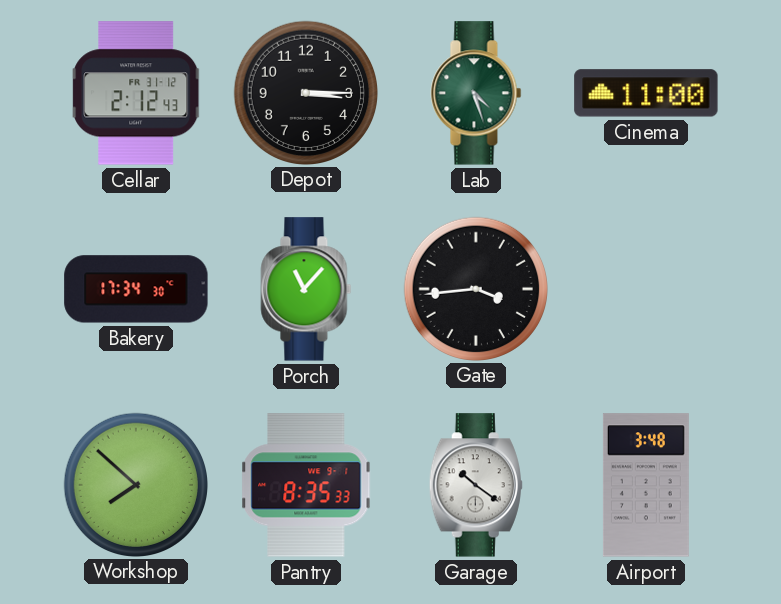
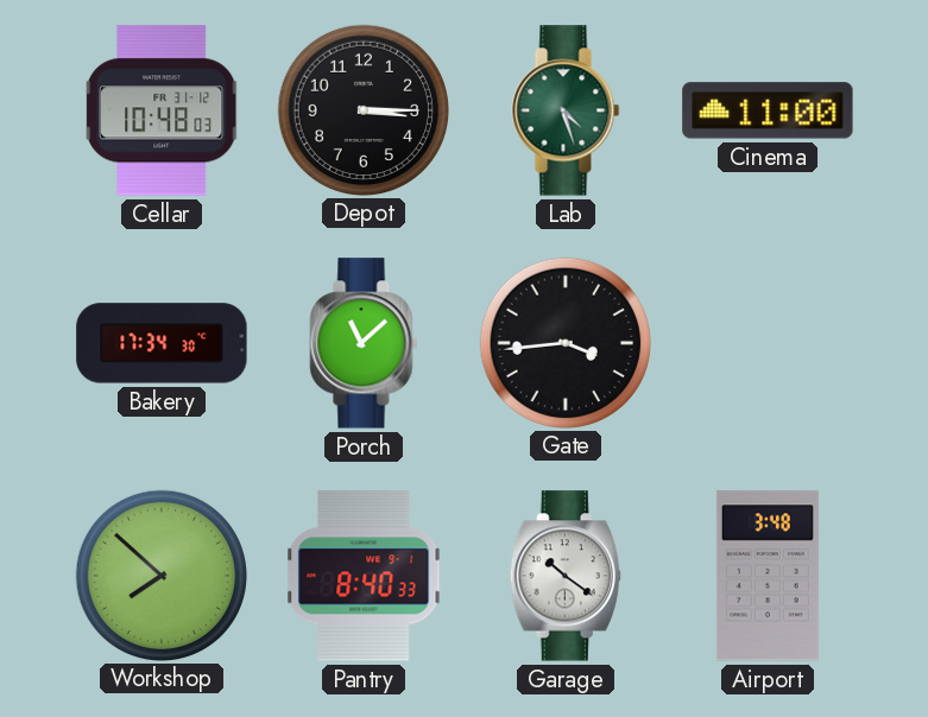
Cellar: 2:12 -> 10:48
Porch: 11:07 -> 11:08
Pantry: 8:35 -> 8:40
